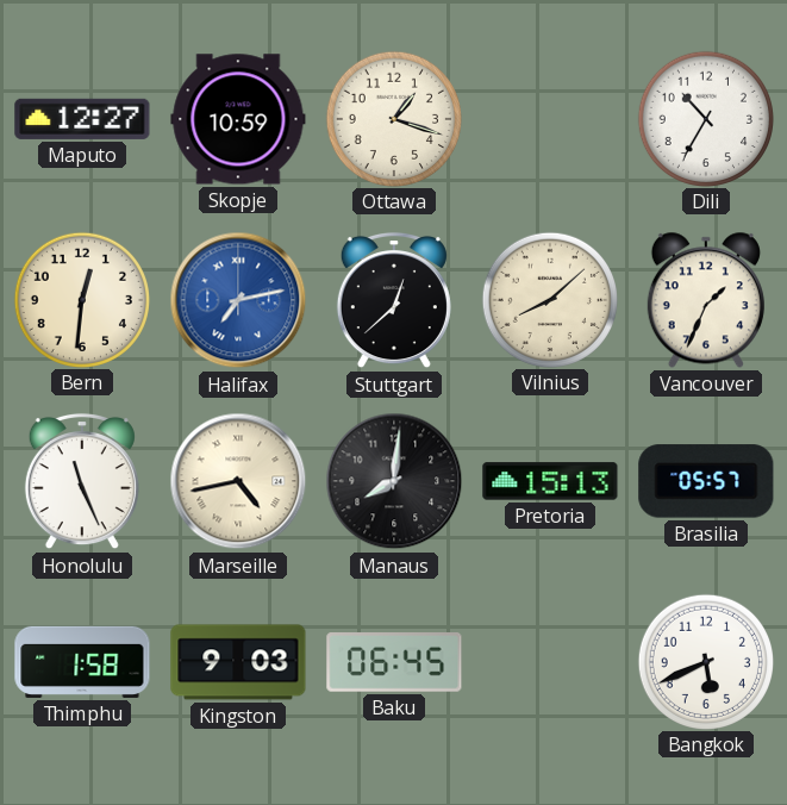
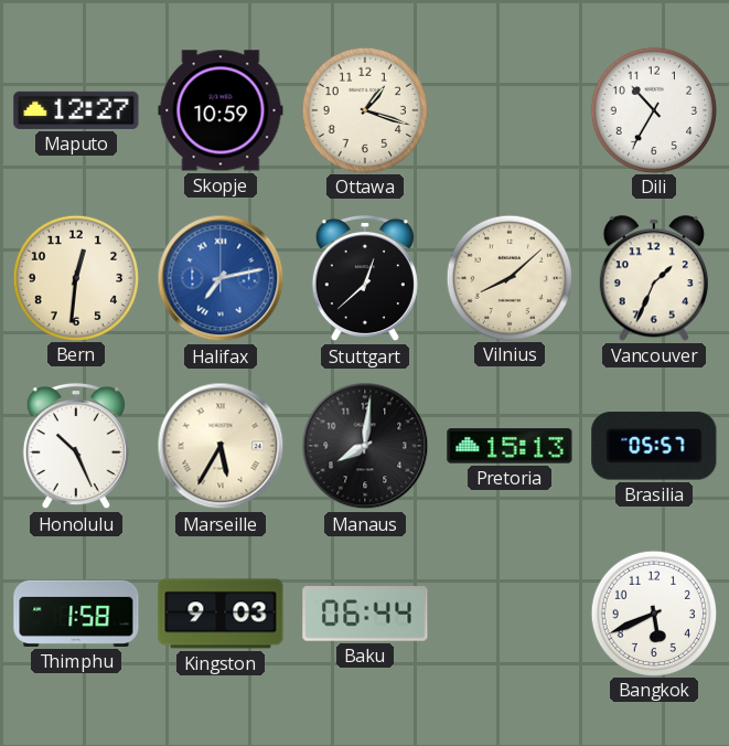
Honolulu: 11:26 -> 10:26
Marseille: 4:43 -> 5:35
Baku: 06:45 -> 06:44
